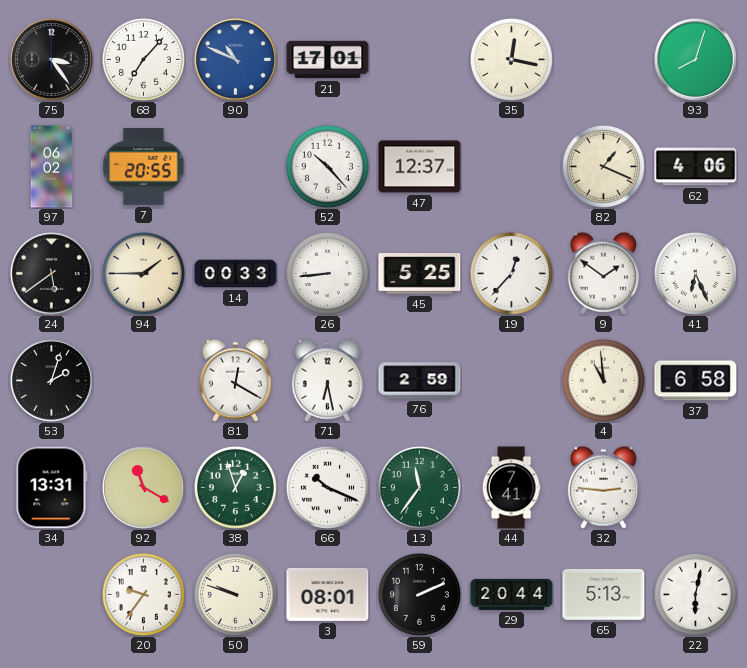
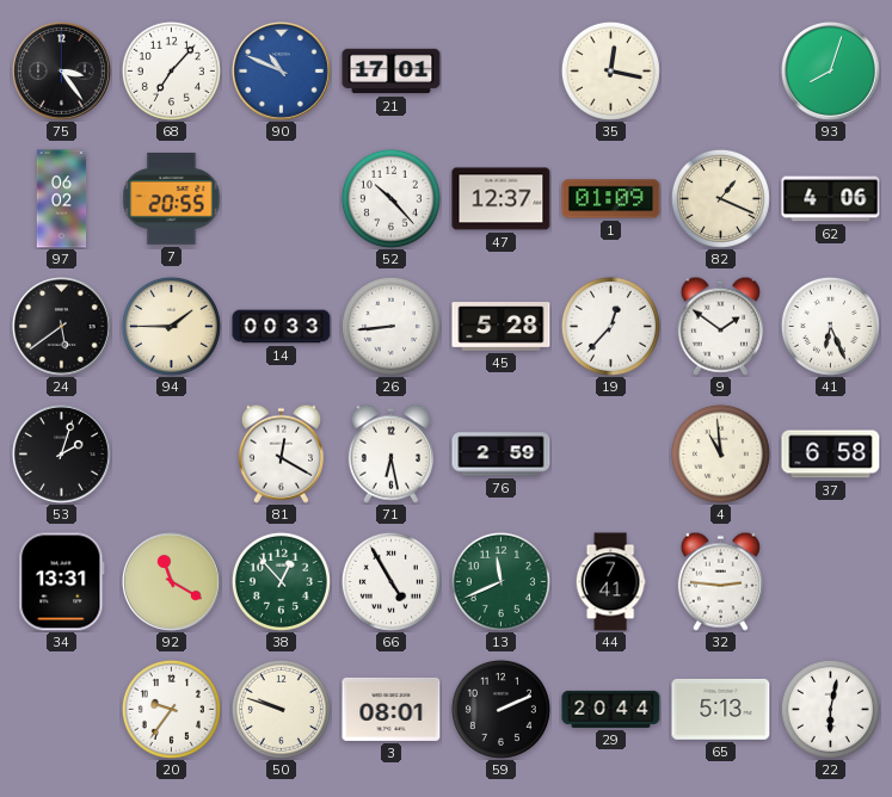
1: none -> 01:09
45: 5:25 -> 5:28
38: 12:57 -> 12:53
66: 10:19 -> 4:55
13: 11:36 -> 11:41
